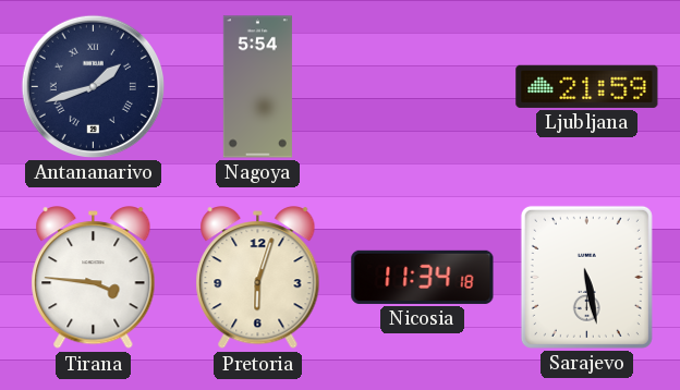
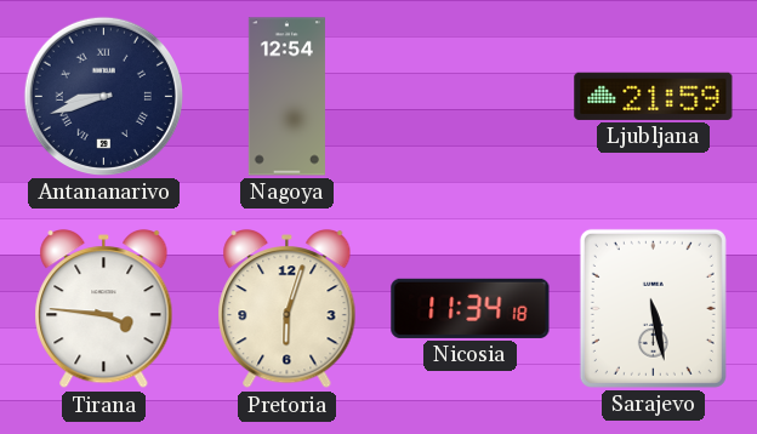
Antananarivo: 1:42 -> 8:42
Nagoya: 5:54 -> 12:54
